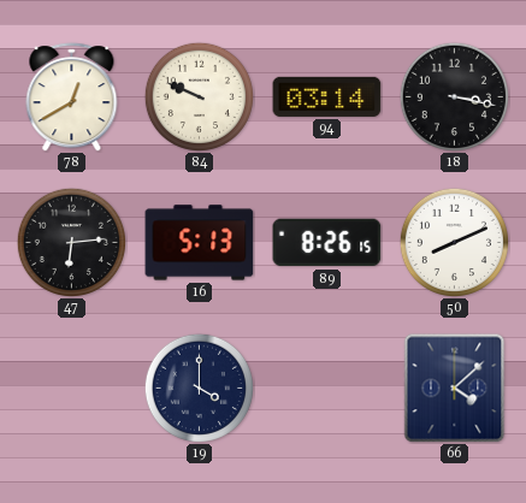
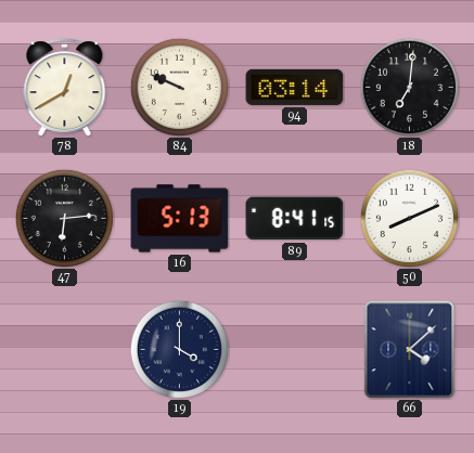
18: 3:17 -> 7:01
89: 8:26 -> 8:41
